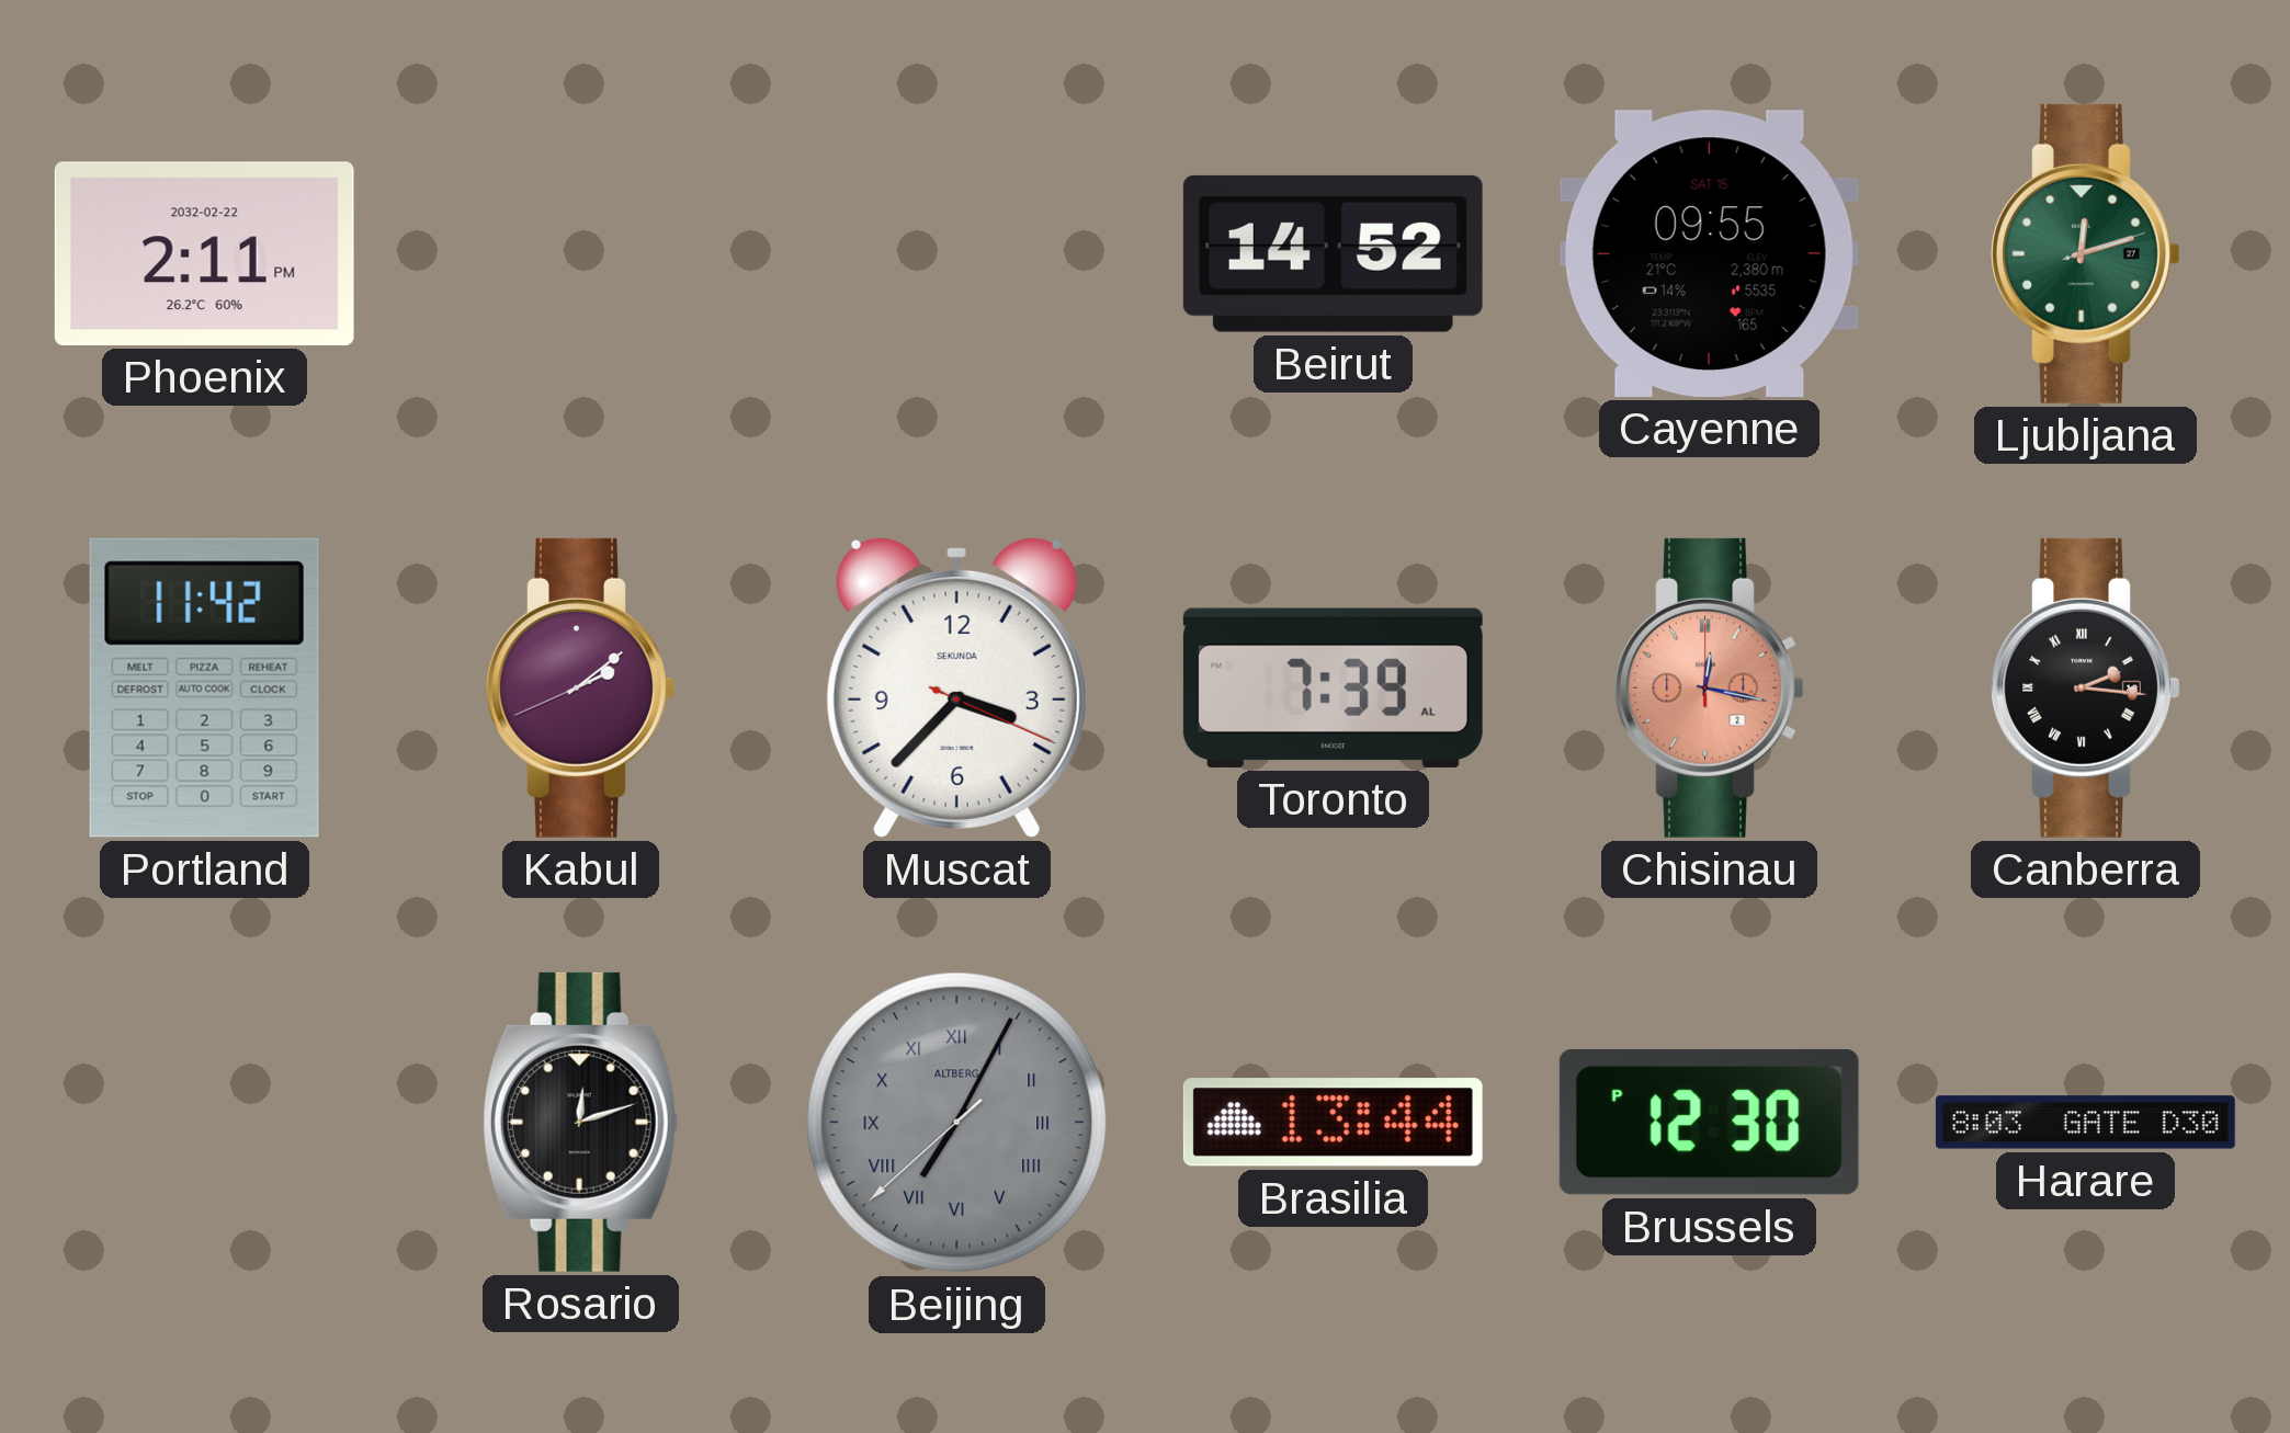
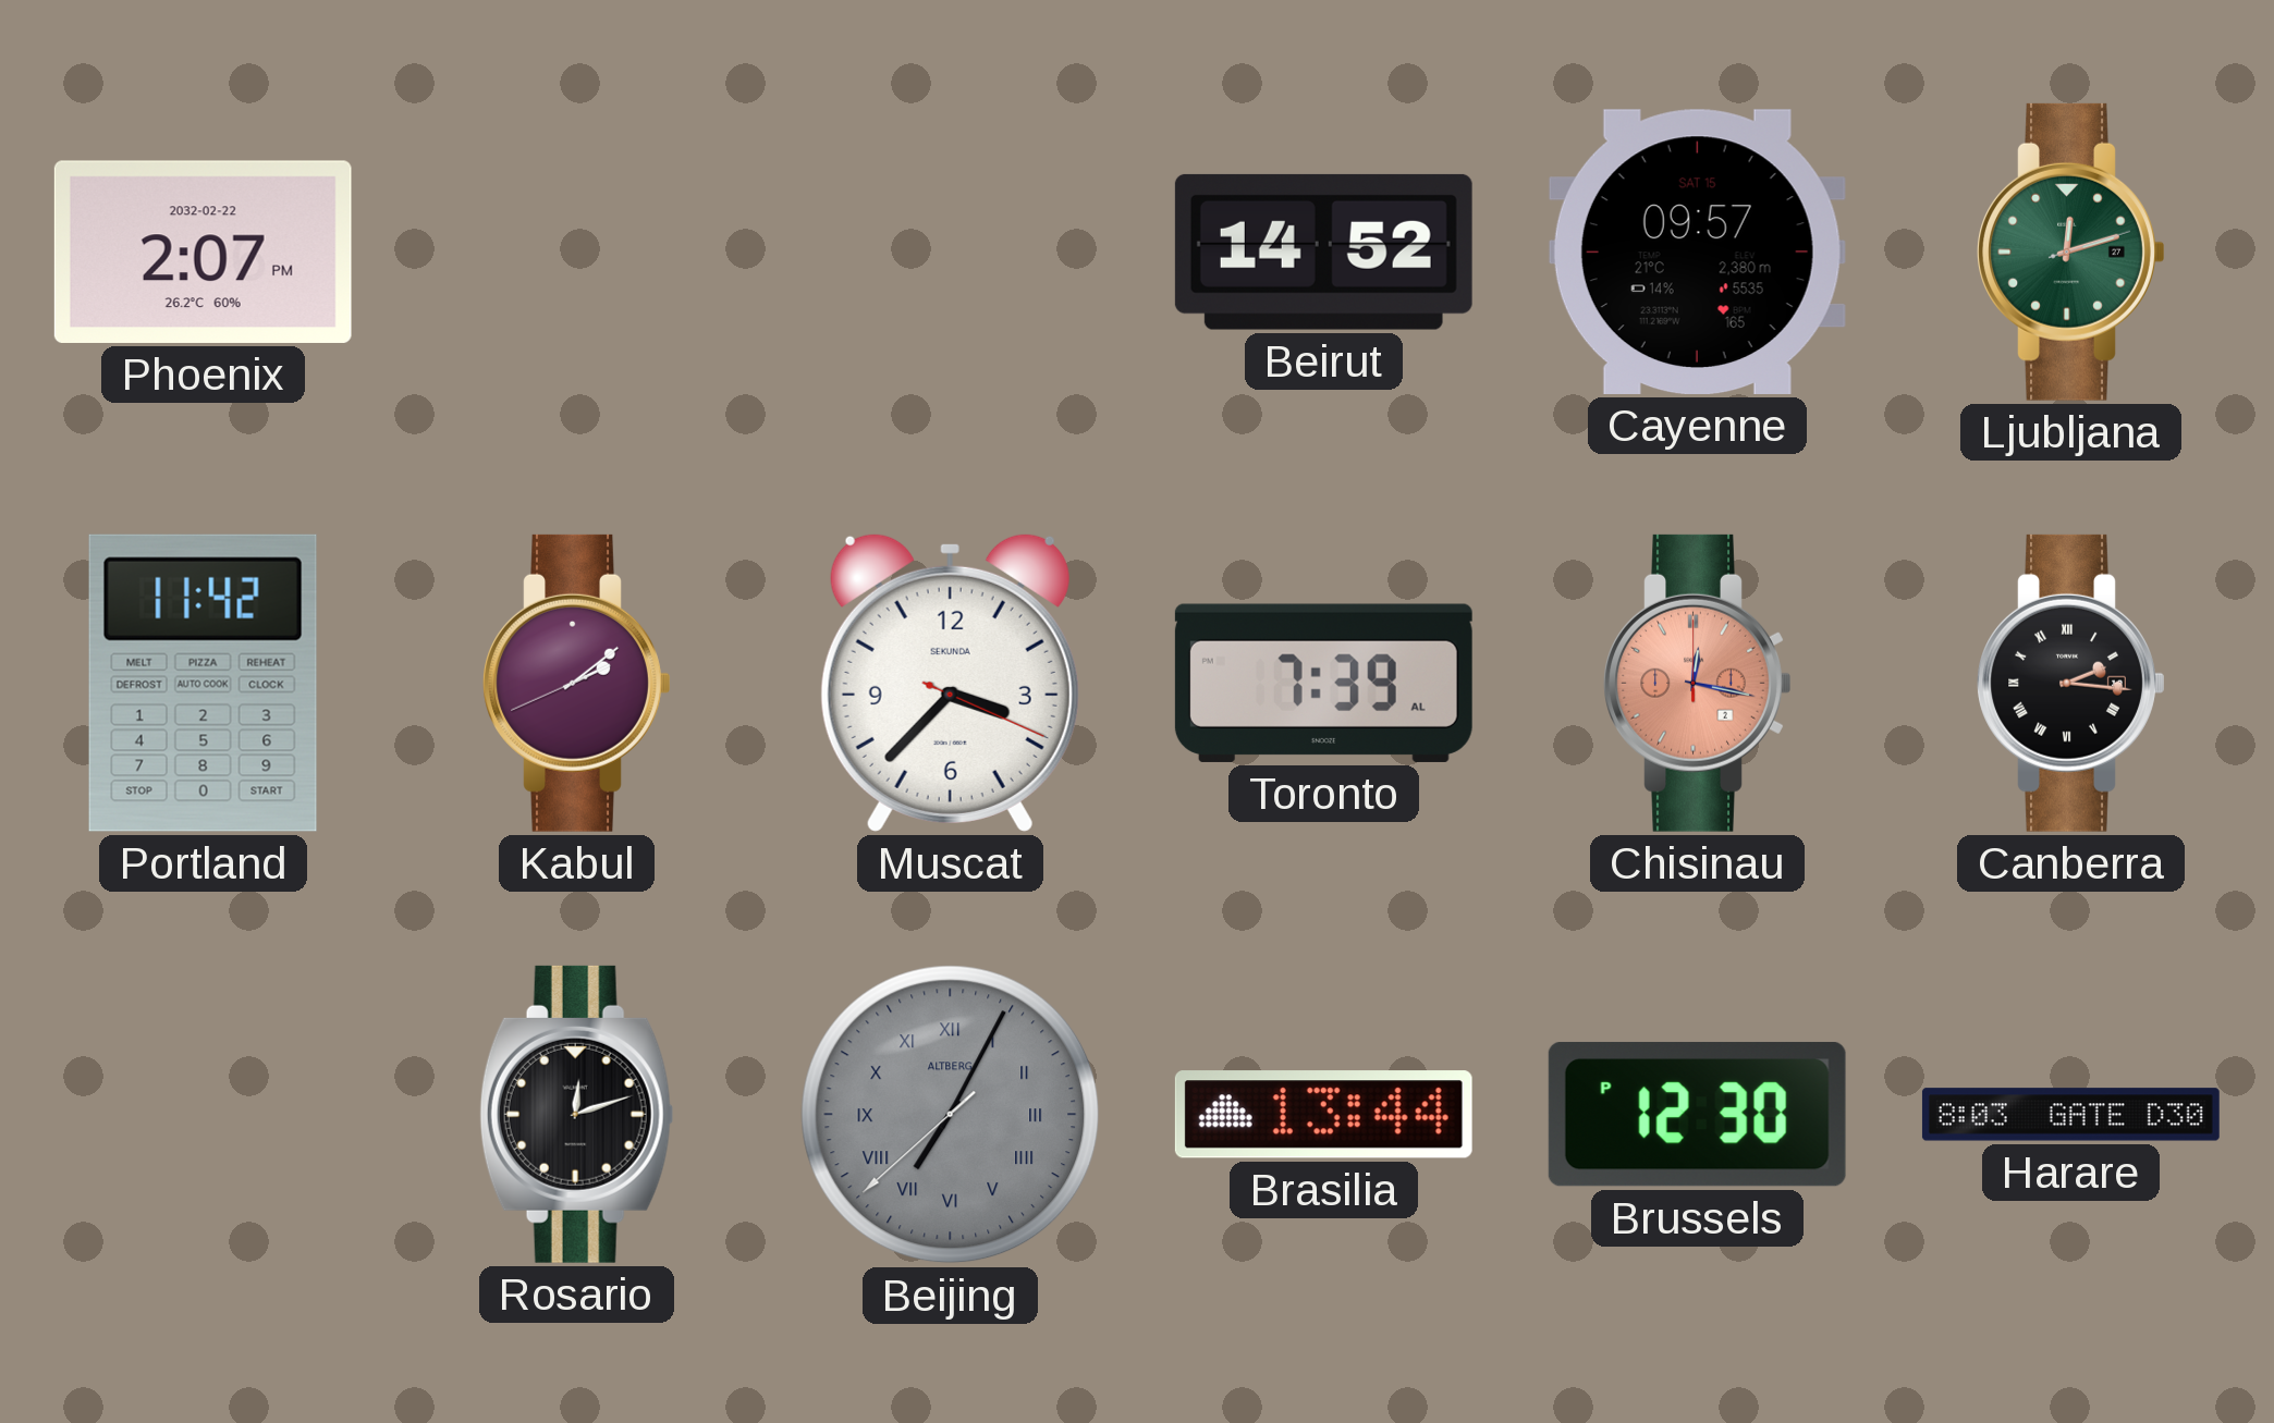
Phoenix: 2:11 -> 2:07
Cayenne: 09:55 -> 09:57
